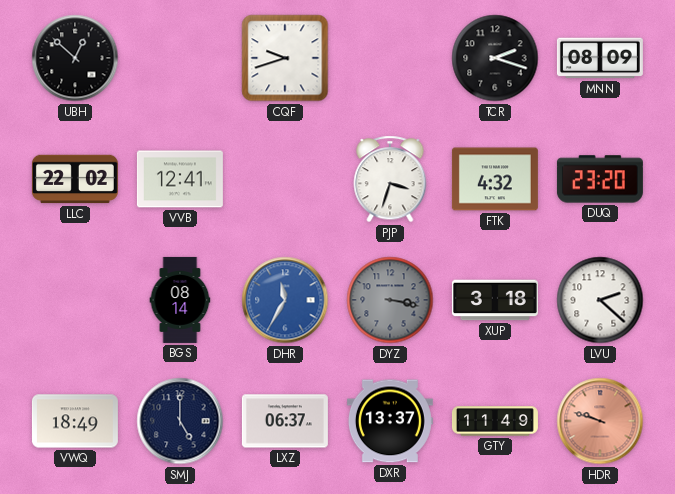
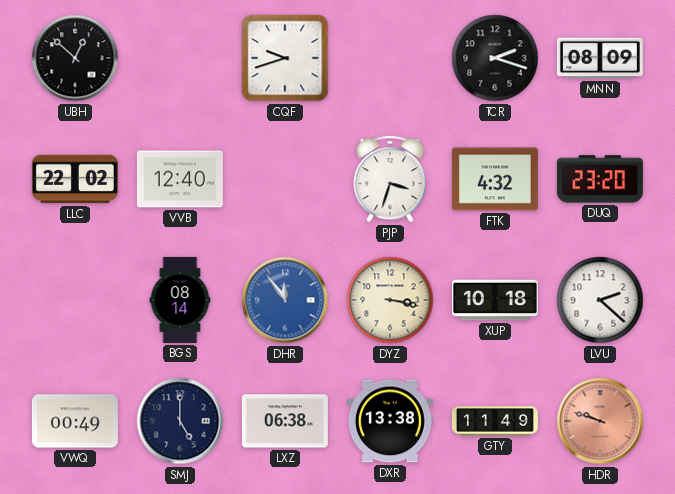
VVB: 12:41 -> 12:40
DHR: 11:35 -> 11:54
DYZ dial: grey -> cream
XUP: 3:18 -> 10:18
VWQ: 18:49 -> 00:49
LXZ: 06:37 -> 06:38
DXR: 13:37 -> 13:38
